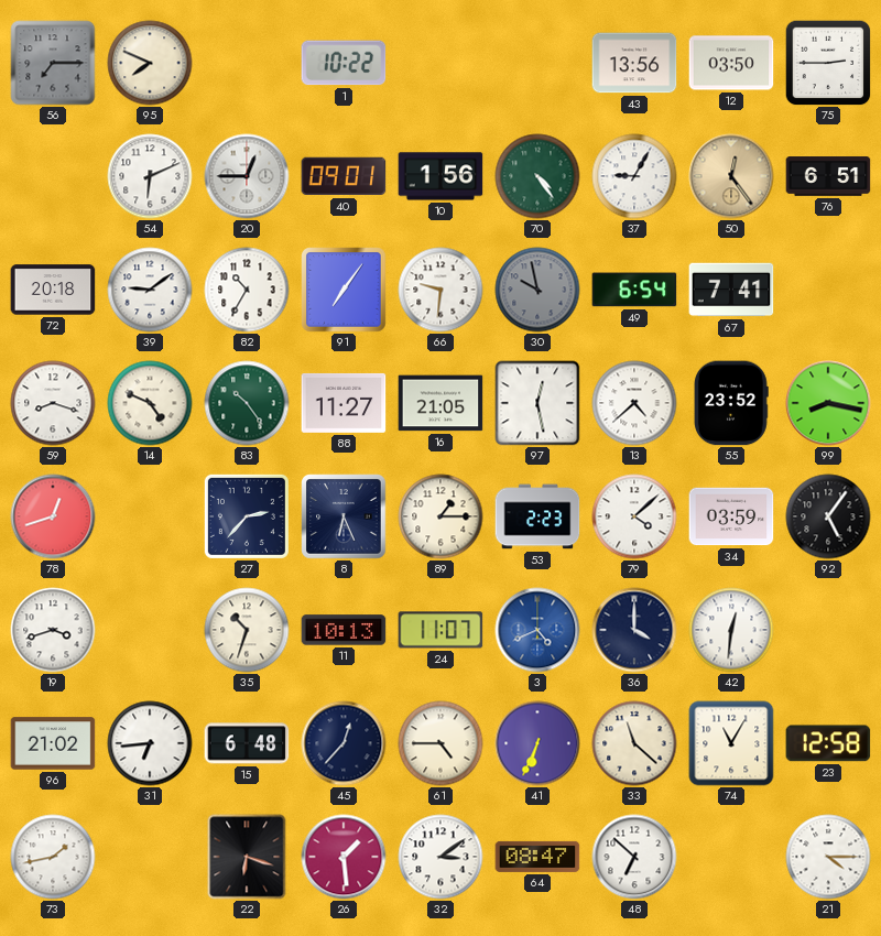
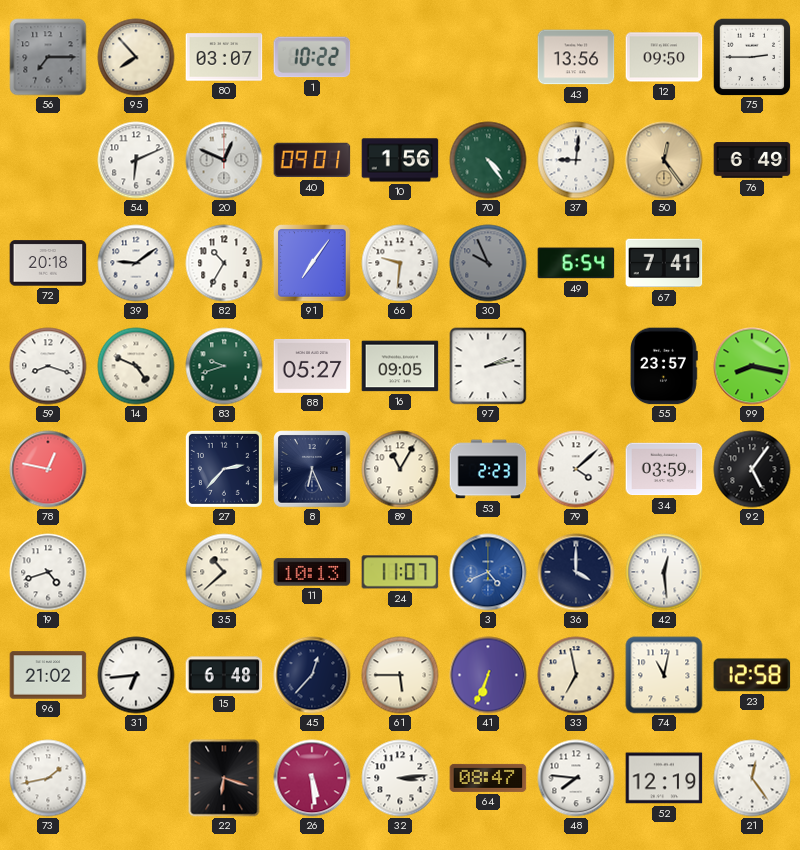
95: 7:49 -> 7:53
80: none -> 03:07
12: 03:50 -> 09:50
20: 12:45 -> 12:49
37: 9:05 -> 9:01
76: 6:51 -> 6:49
30: 9:58 -> 9:56
83: 10:24 -> 9:42
88: 11:27 -> 05:27
16: 21:05 -> 09:05
97: 12:28 -> 2:13
13: 4:38 -> none
55: 23:52 -> 23:57
78: 12:42 -> 12:47
89: 1:15 -> 11:05
19: 3:42 -> 4:42
35: 10:33 -> 10:38
42: 12:31 -> 12:29
61: 4:45 -> 5:45
33: 11:22 -> 6:58
74: 11:05 -> 11:02
26: 1:29 -> 5:29
32: 3:09 -> 3:14
48: 6:52 -> 7:46
52: none -> 12:19
21: 4:15 -> 12:24
